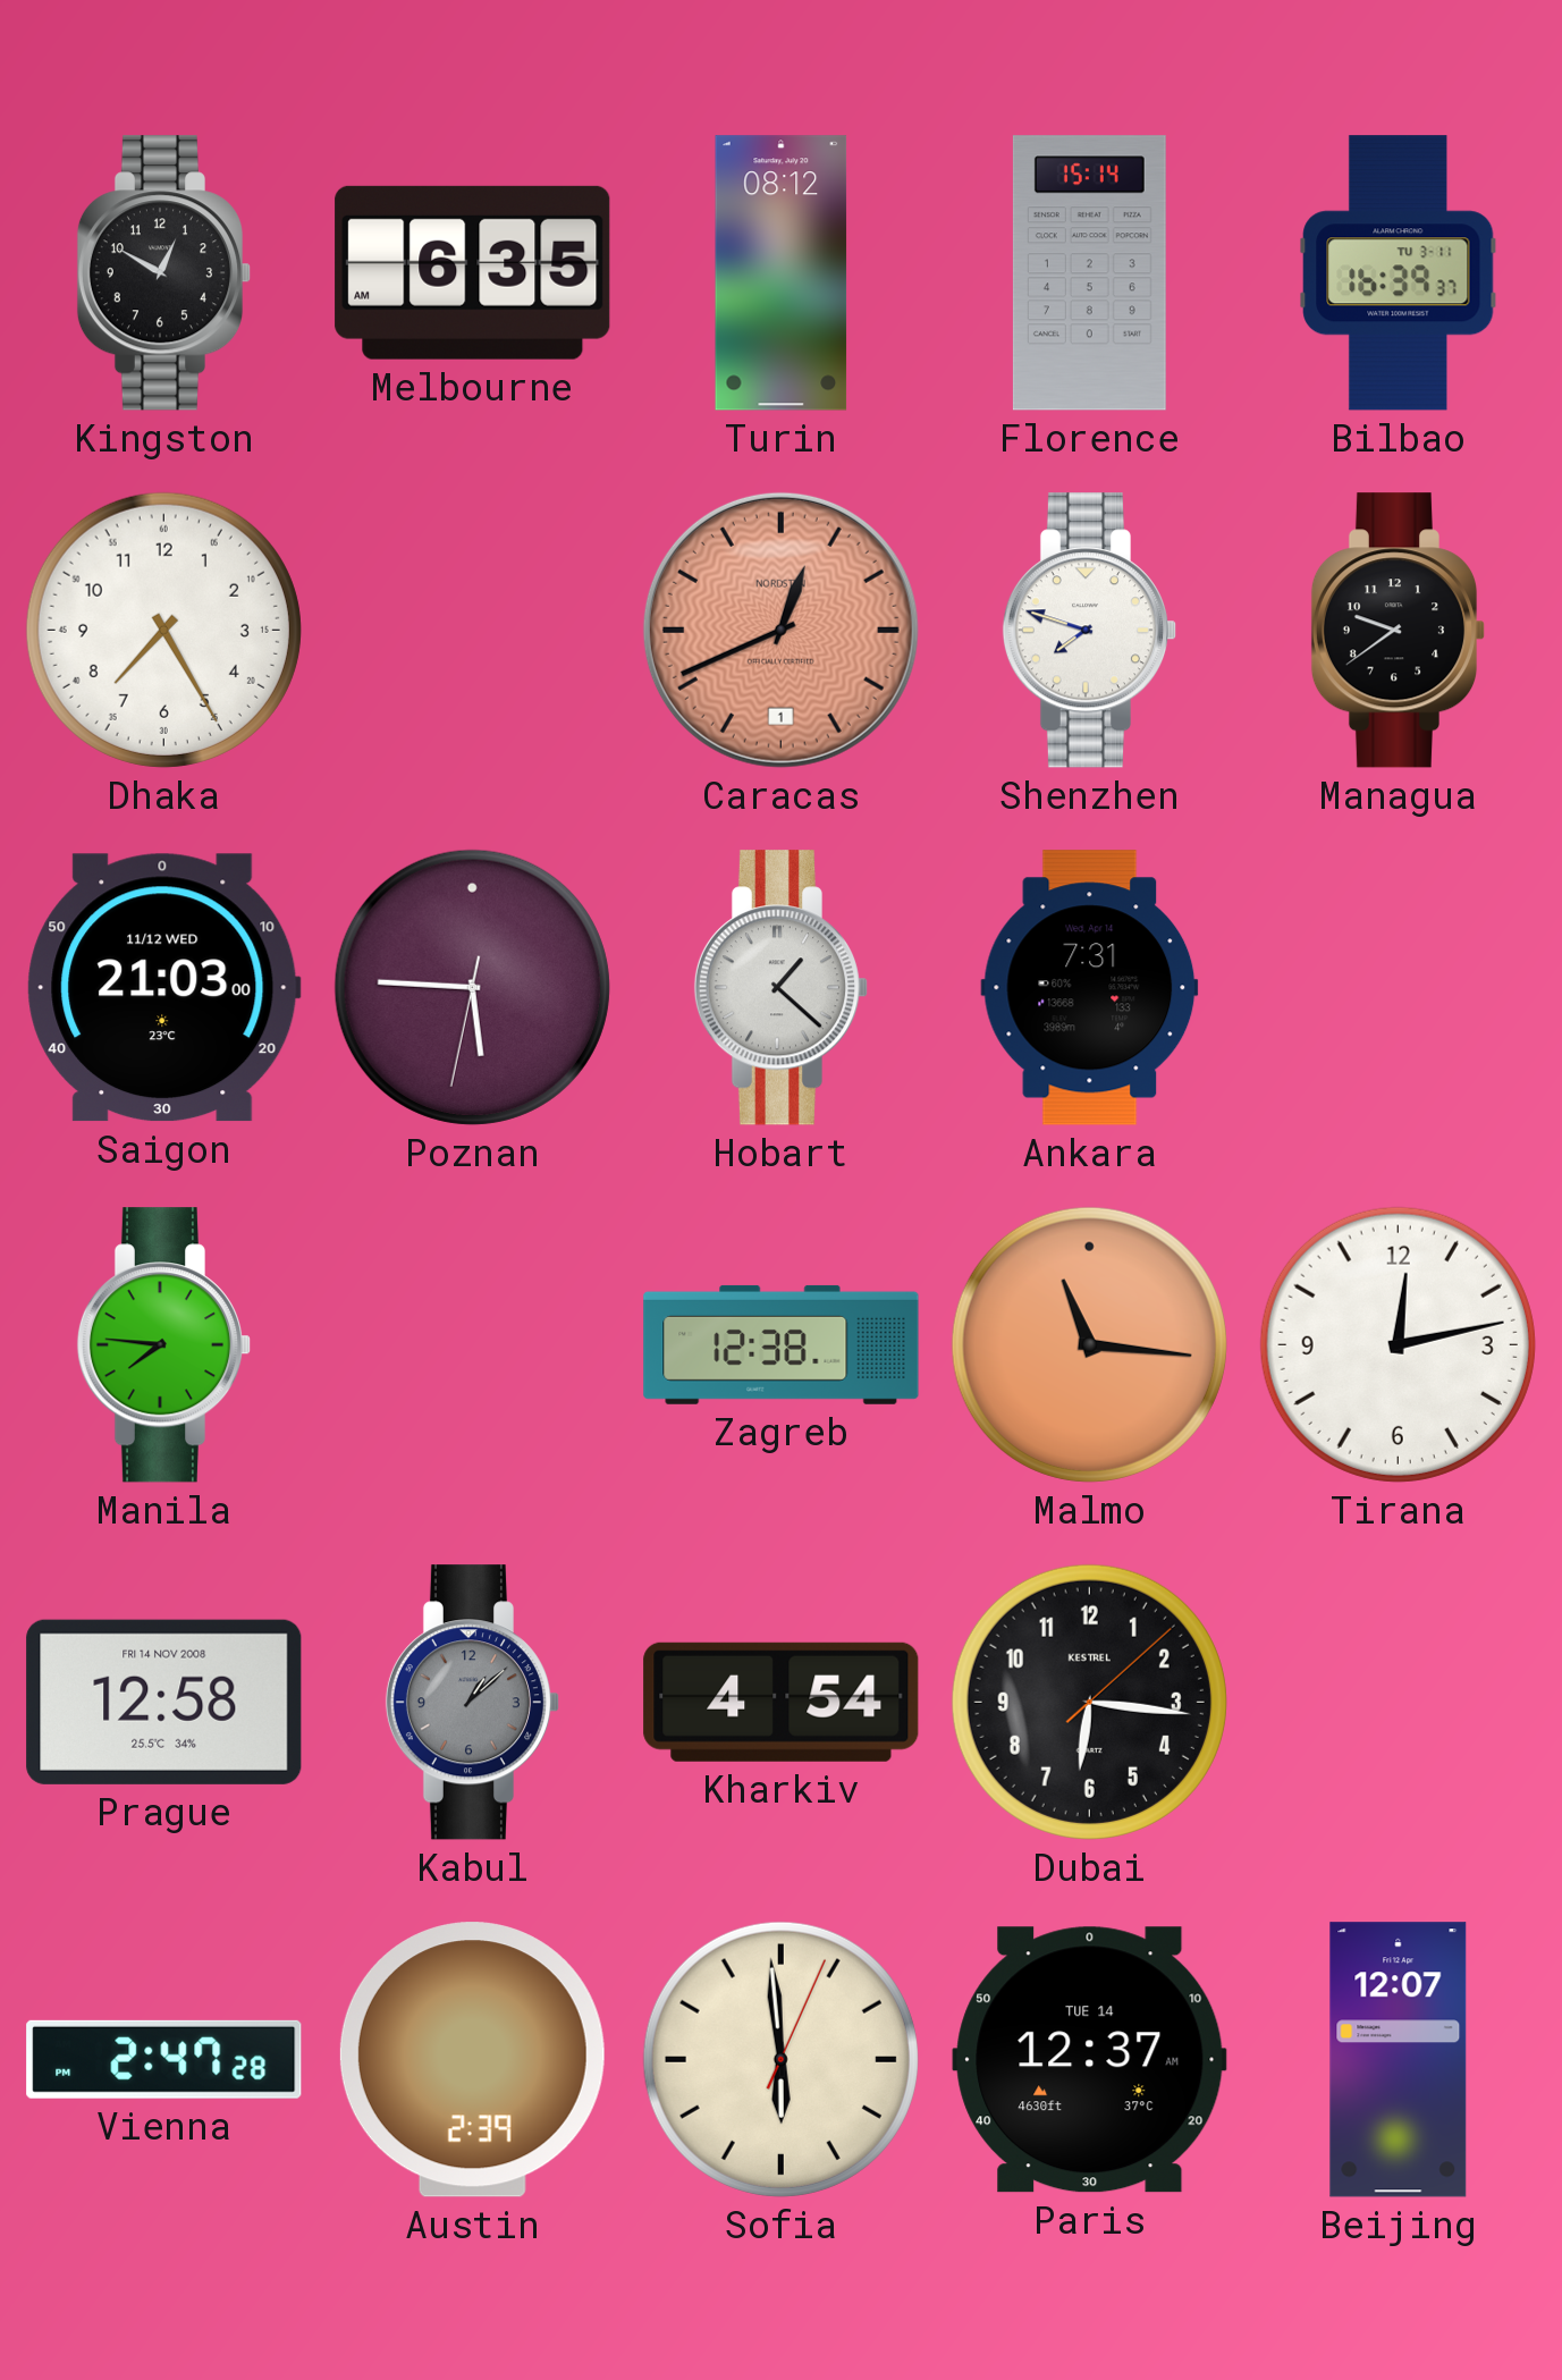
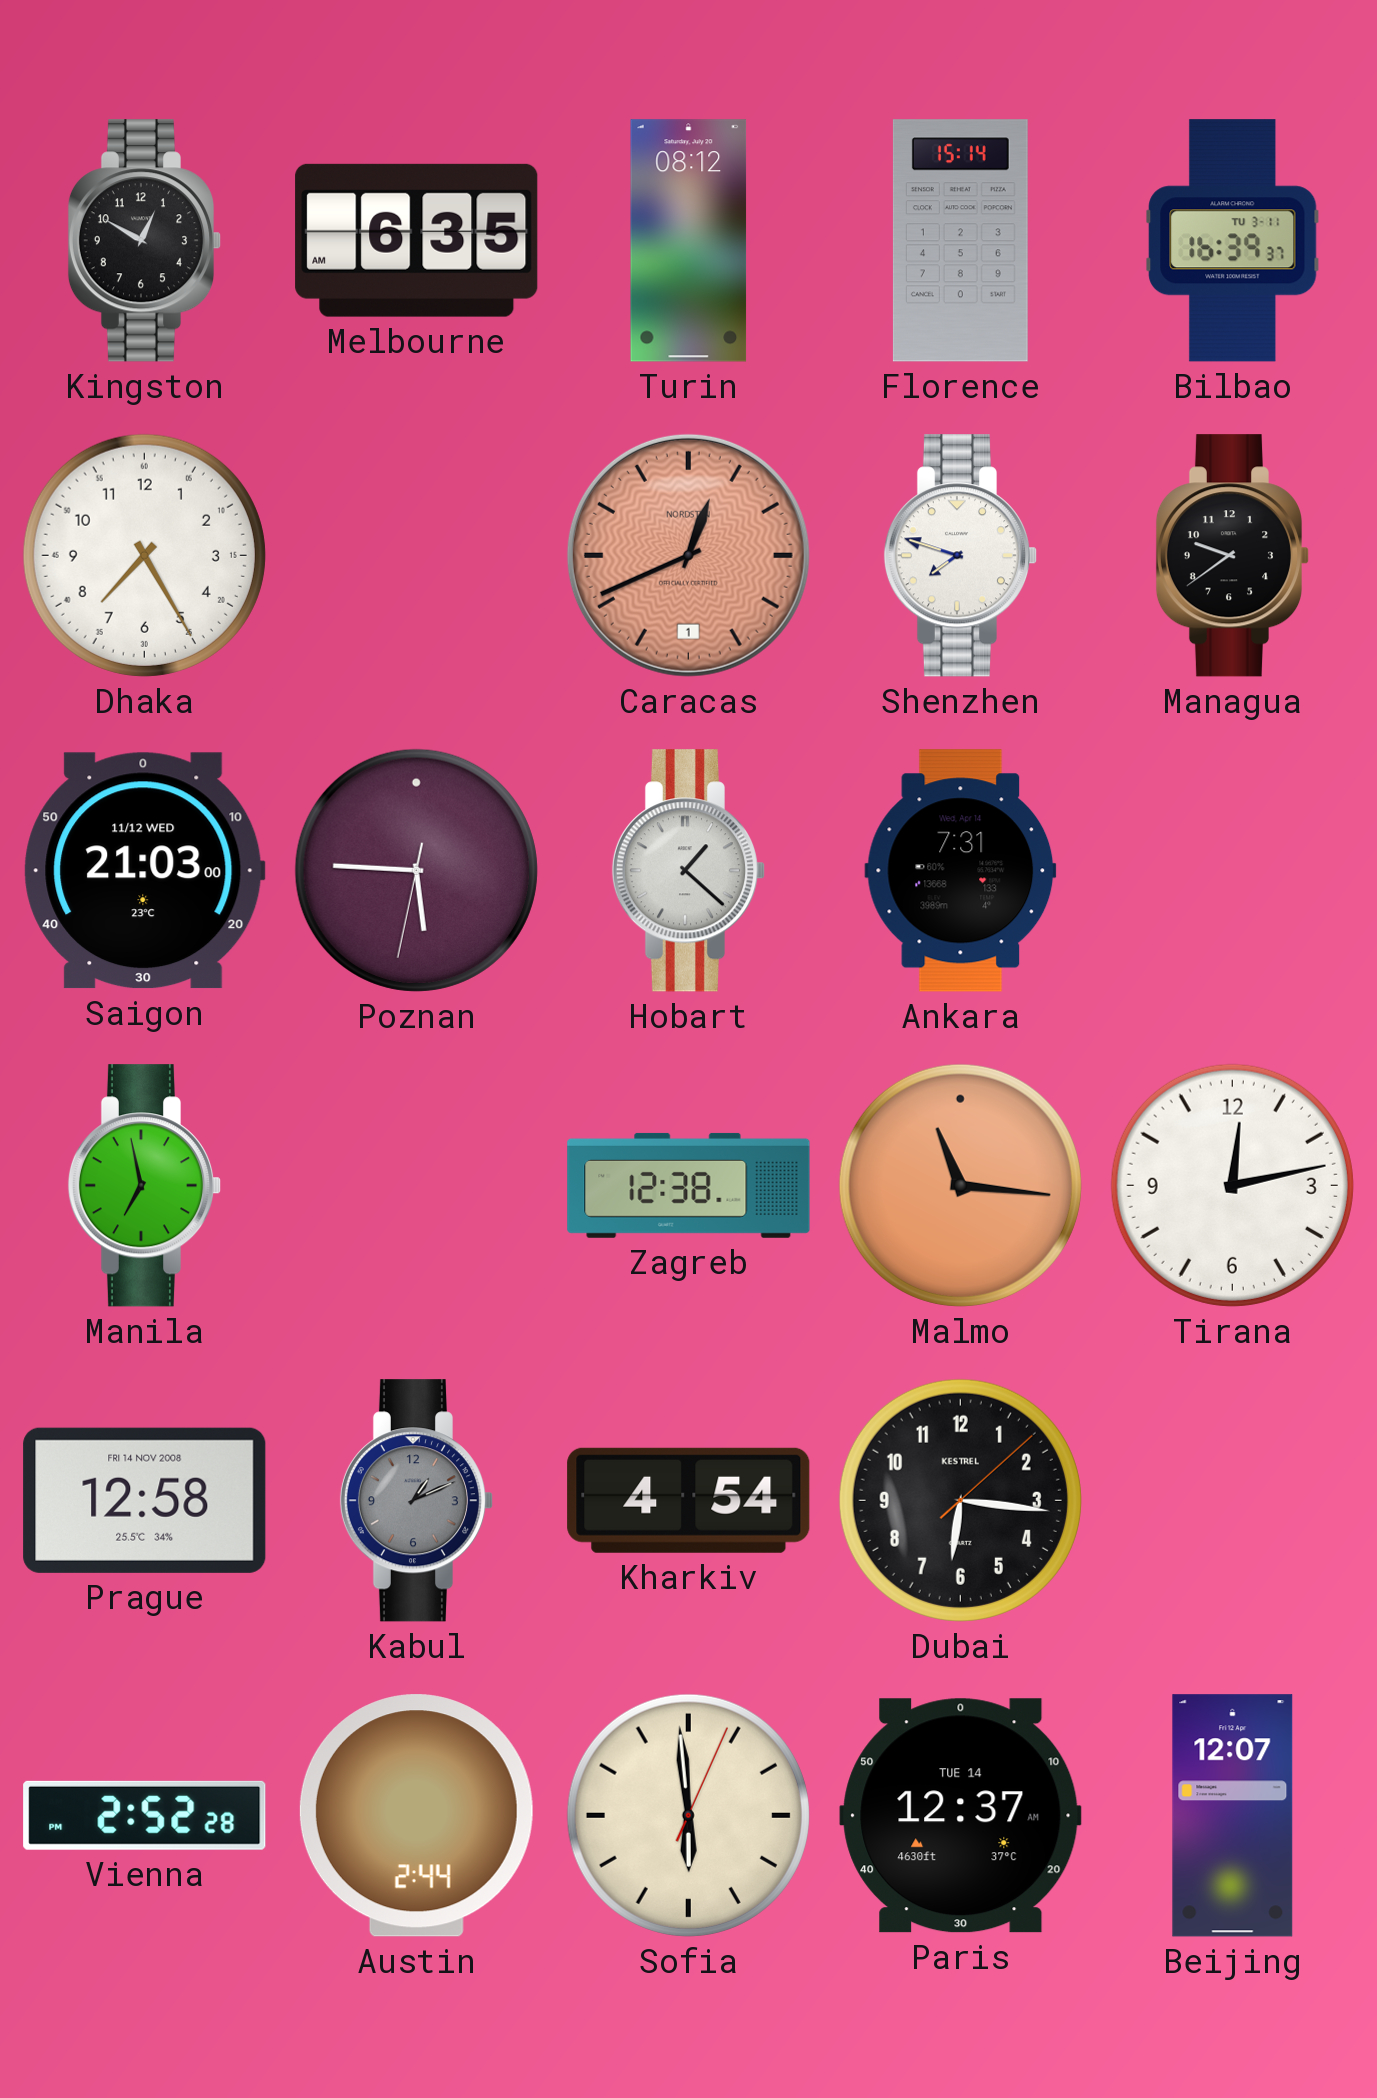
Manila: 7:46 -> 6:58
Kabul: 1:08 -> 1:11
Vienna: 2:47 -> 2:52
Austin: 2:39 -> 2:44
